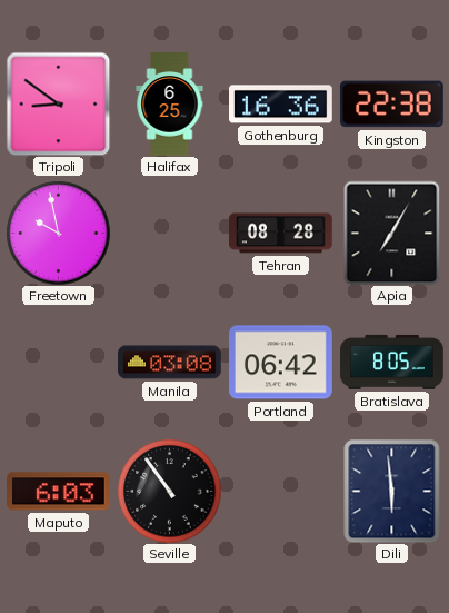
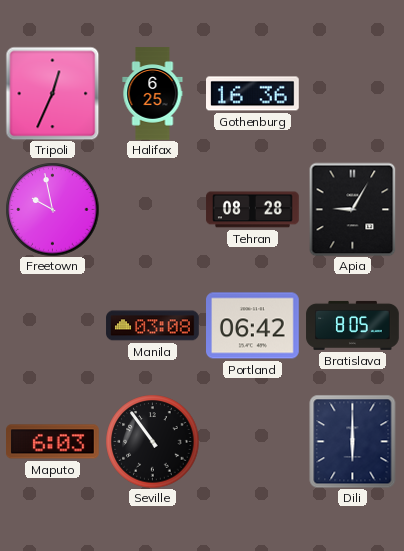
Tripoli: 8:51 -> 12:34
Kingston: 22:38 -> none
Apia: 7:05 -> 9:05
Dili: 5:59 -> 6:00
